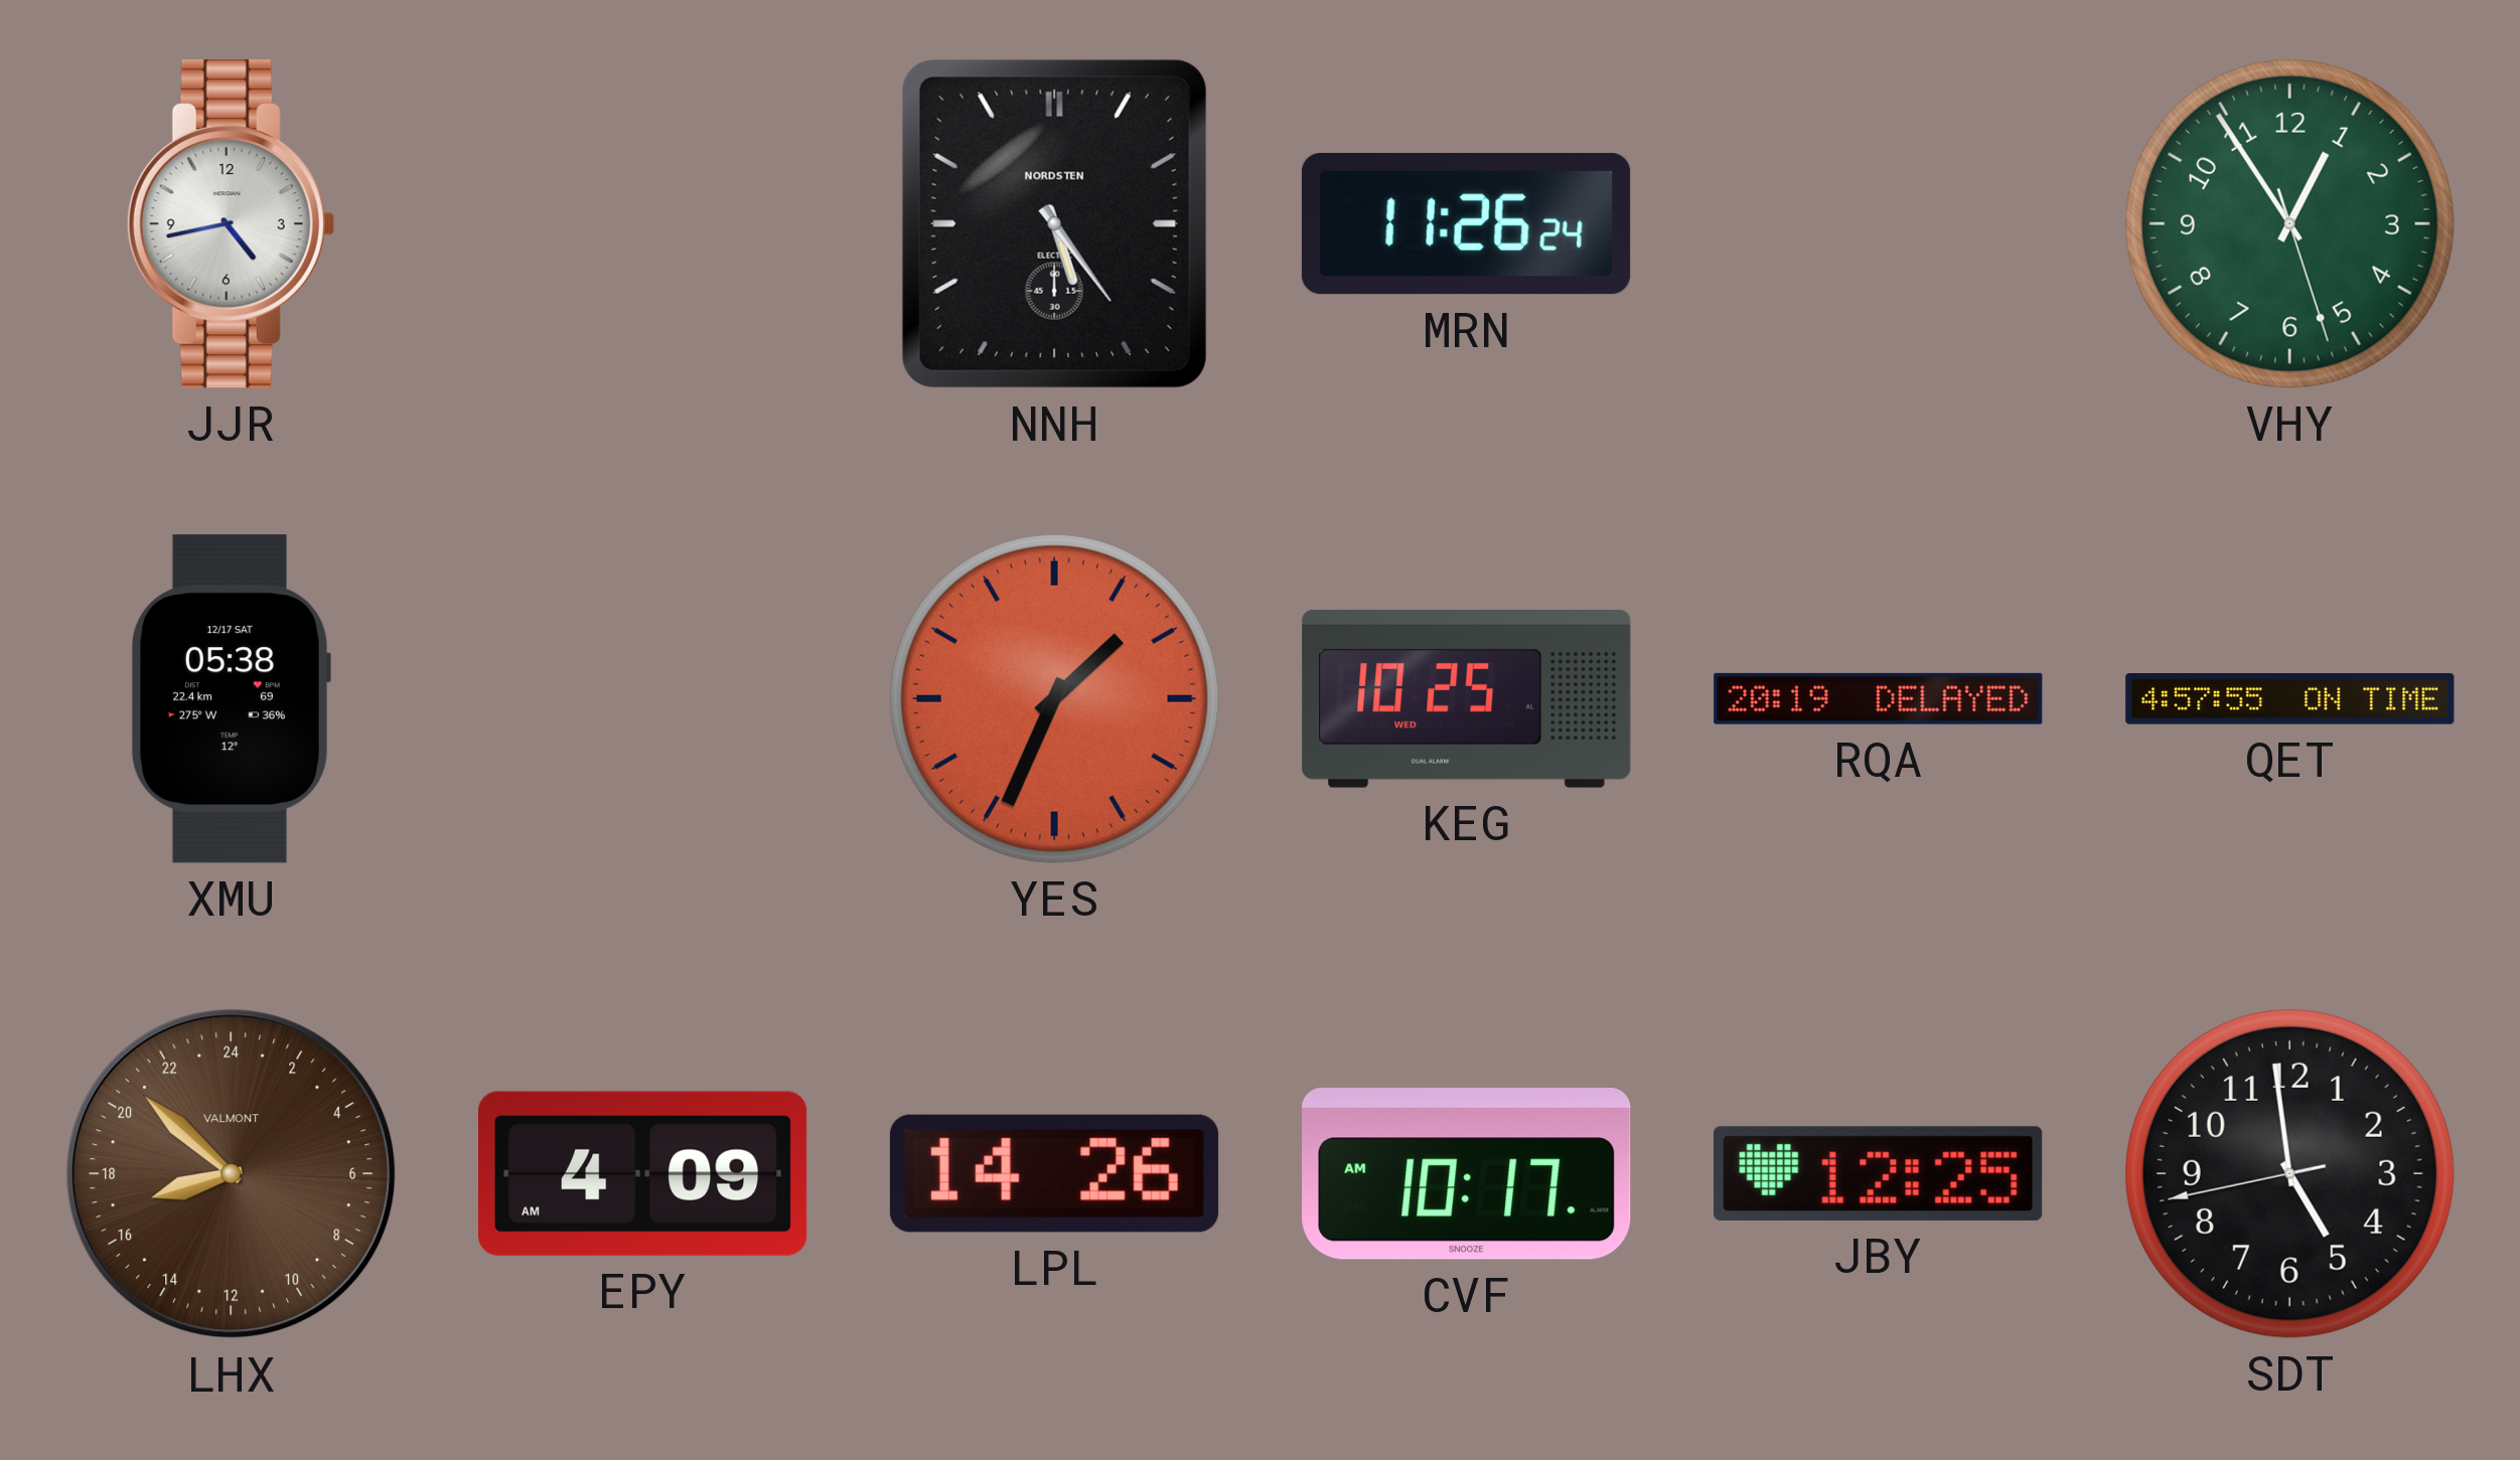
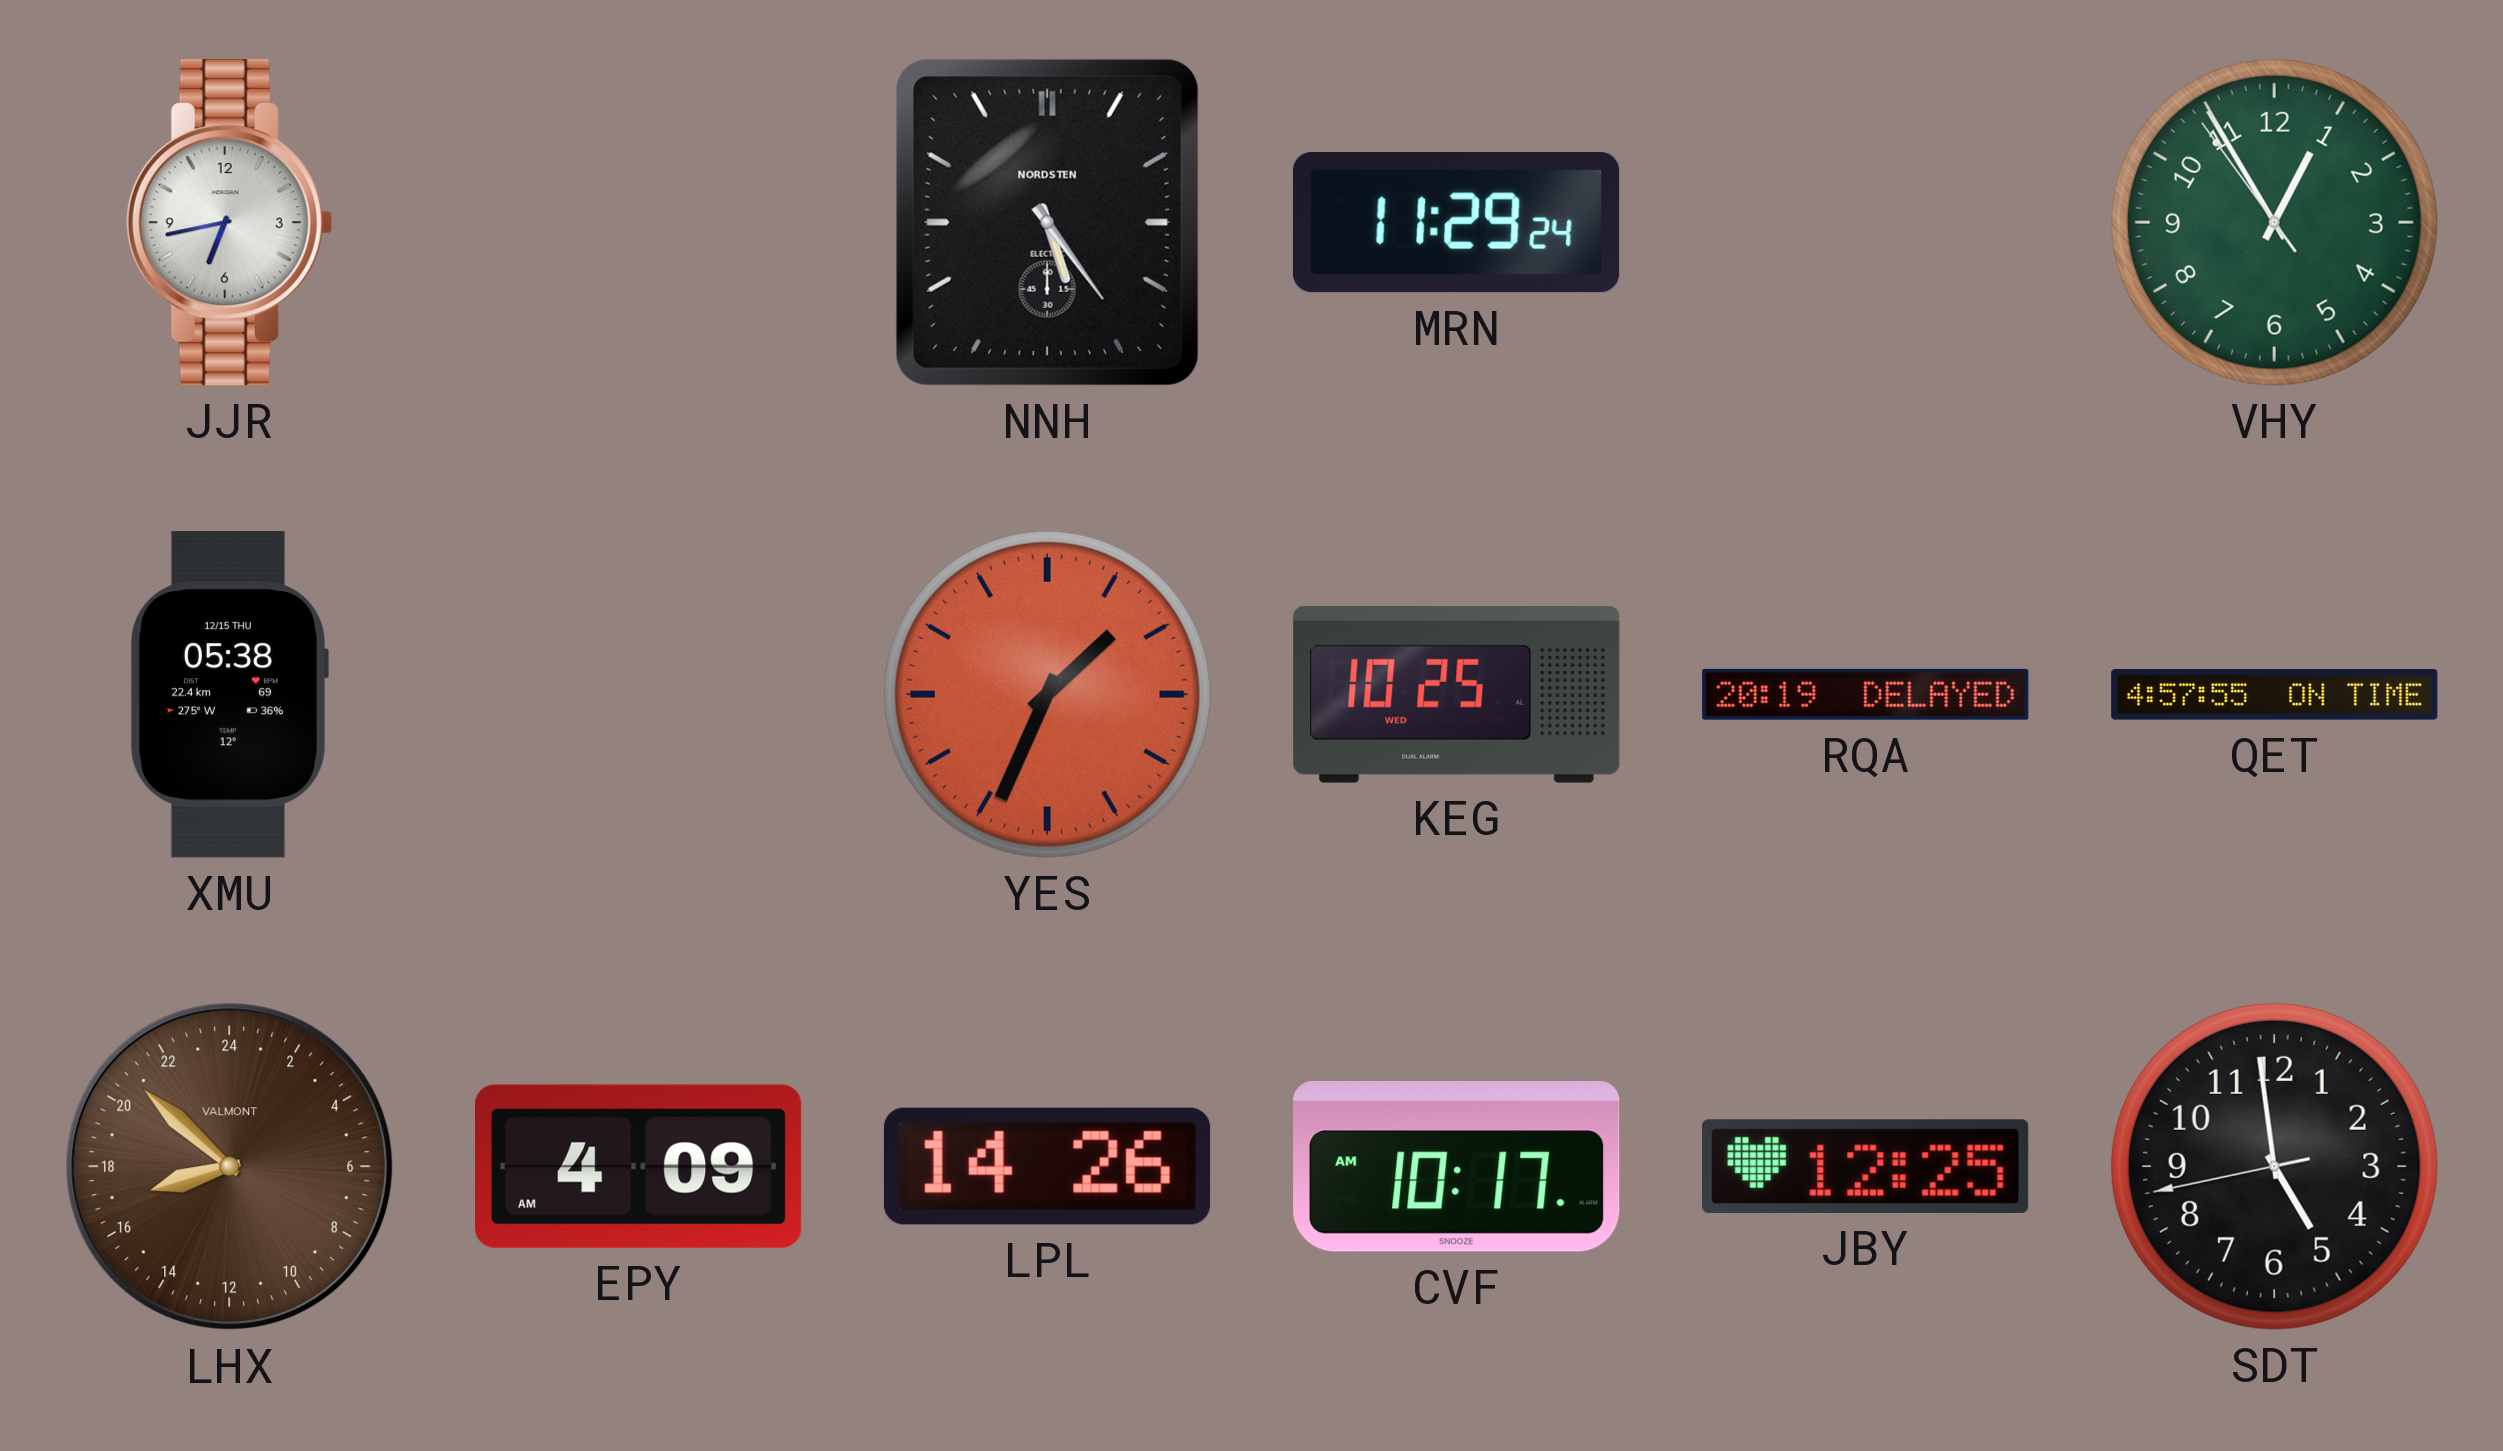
JJR: 4:43 -> 6:43
MRN: 11:26 -> 11:29
VHY: 12:54:27 -> 12:54:54
XMU date: 12/17 SAT -> 12/15 THU
